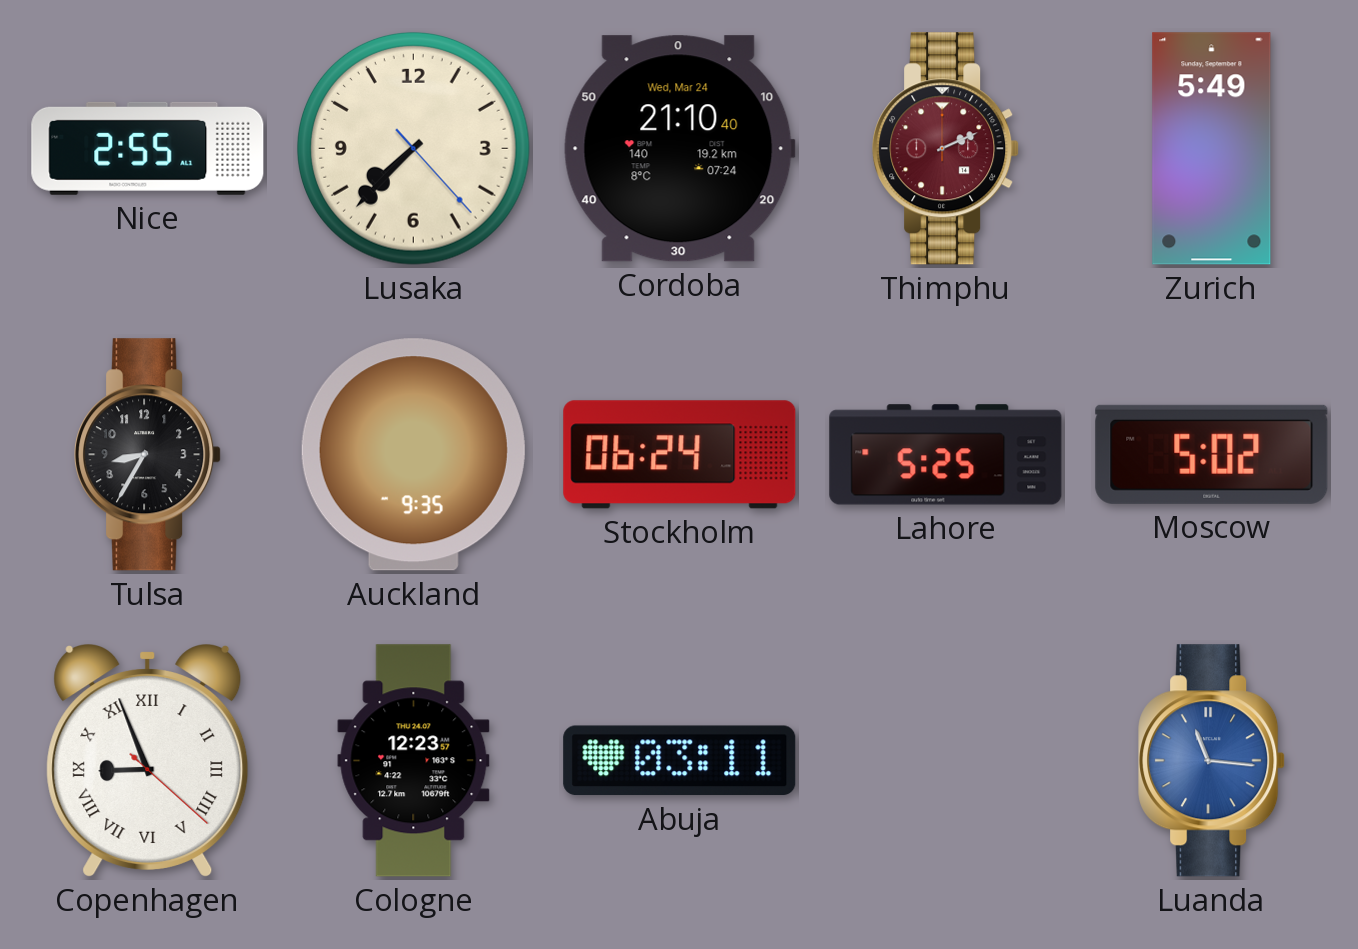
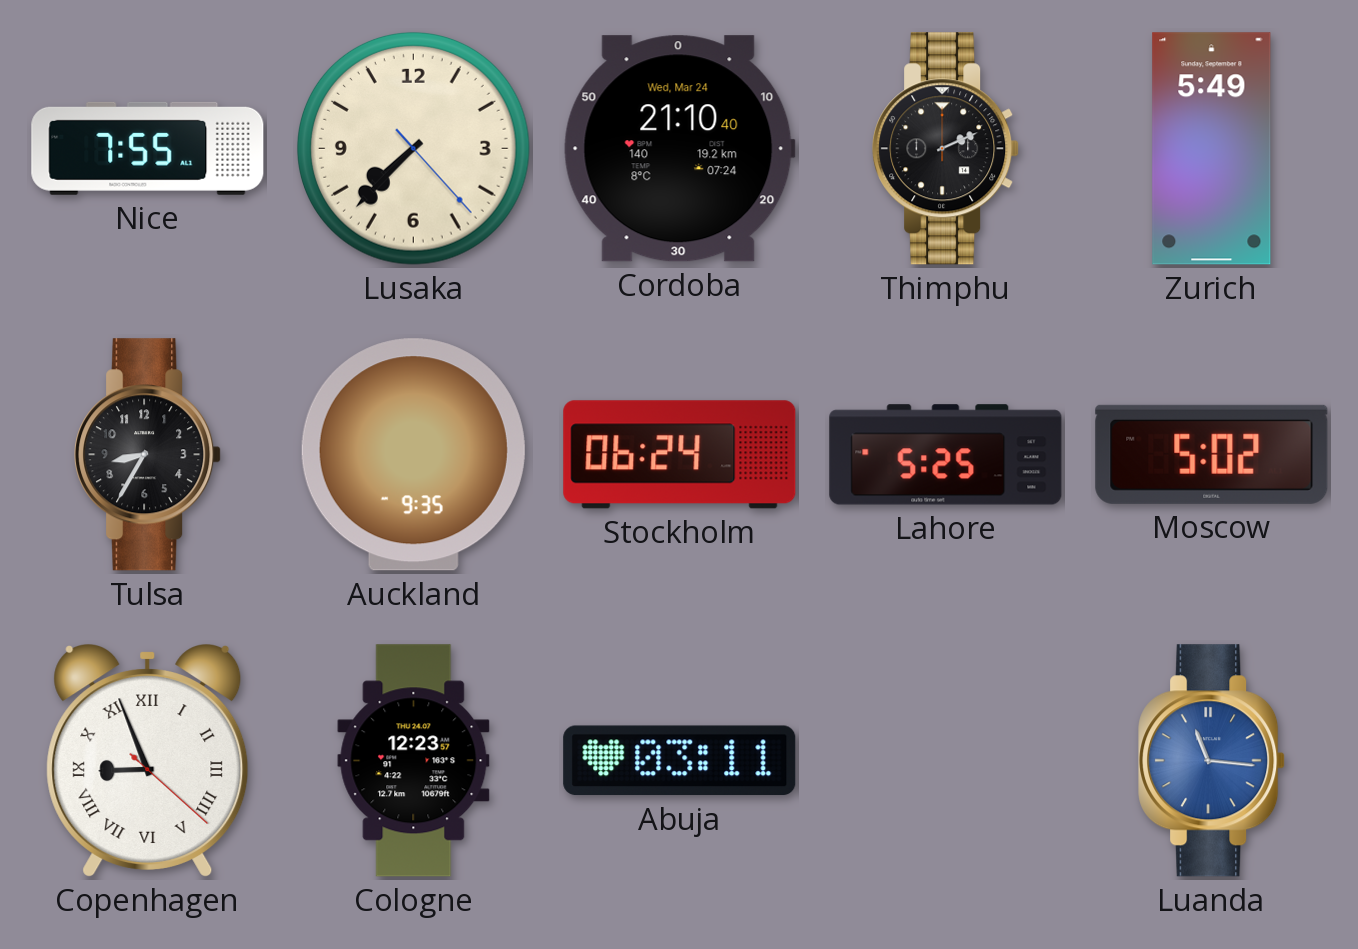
Nice: 2:55 -> 7:55
Thimphu dial: burgundy -> black
